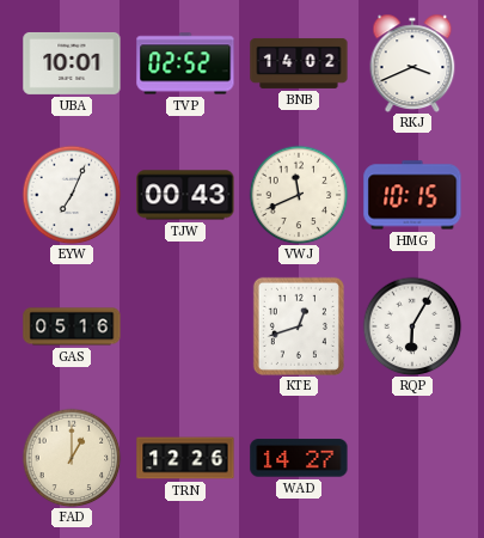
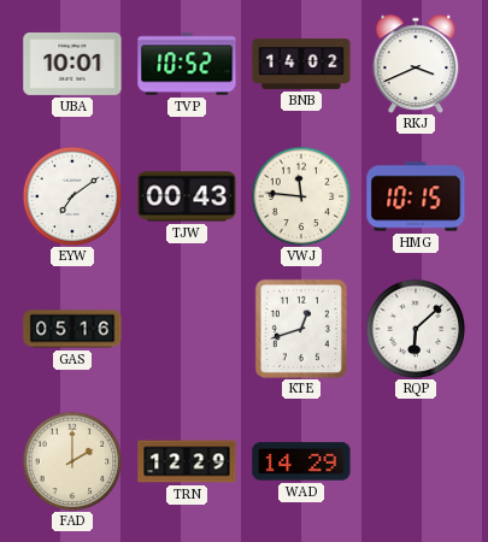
TVP: 02:52 -> 10:52
EYW: 7:04 -> 7:09
VWJ: 11:41 -> 11:46
RQP: 6:05 -> 6:08
FAD: 1:00 -> 2:00
TRN: 12:26 -> 12:29
WAD: 14:27 -> 14:29
